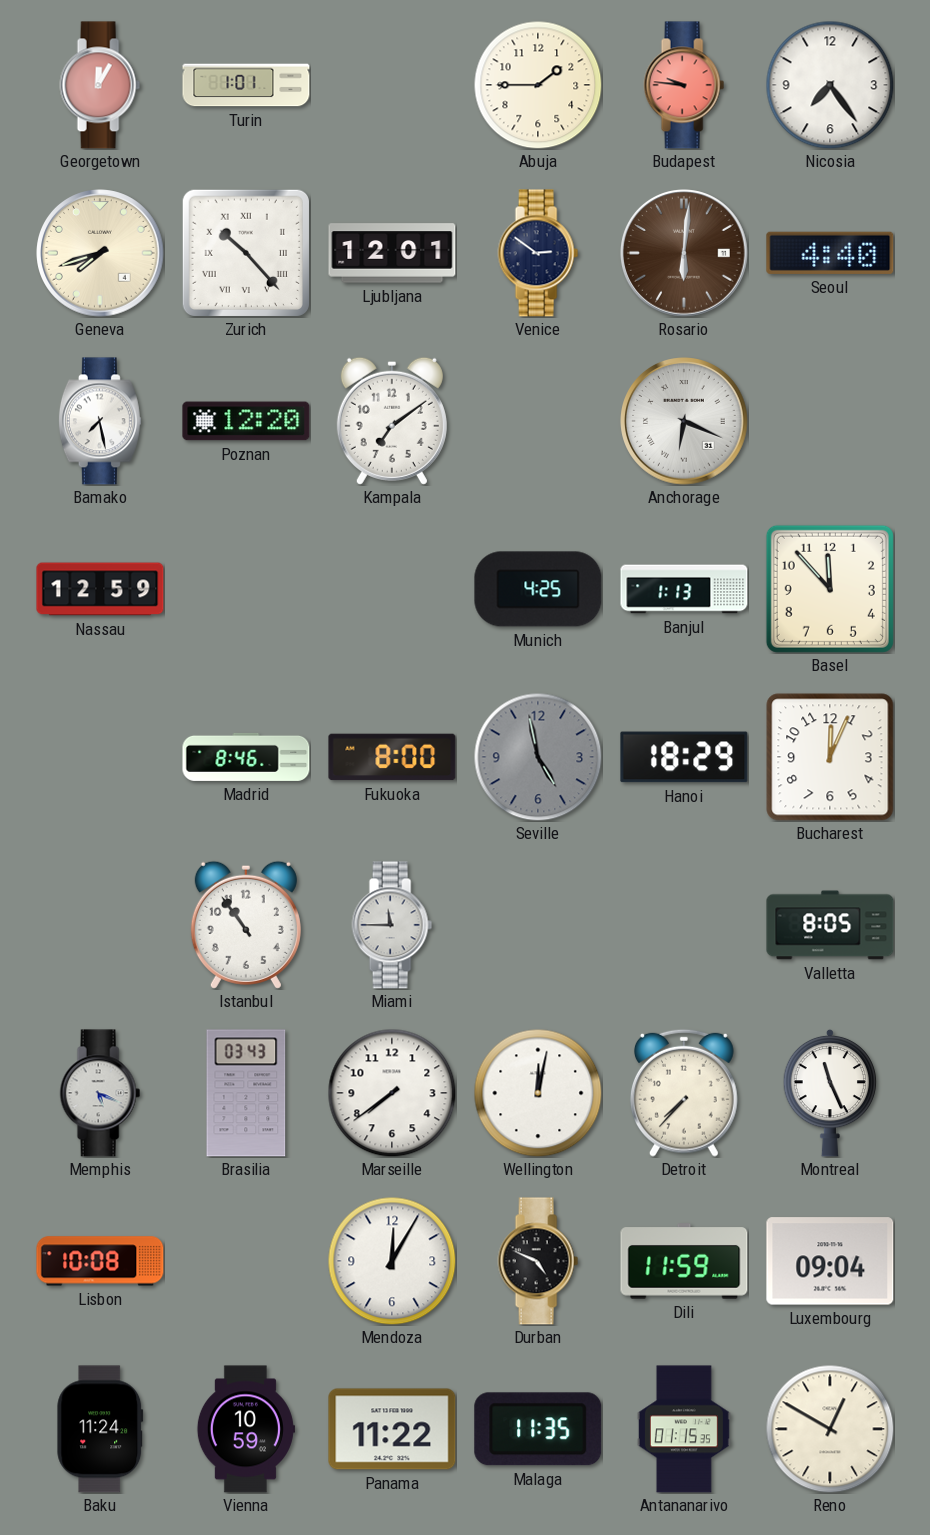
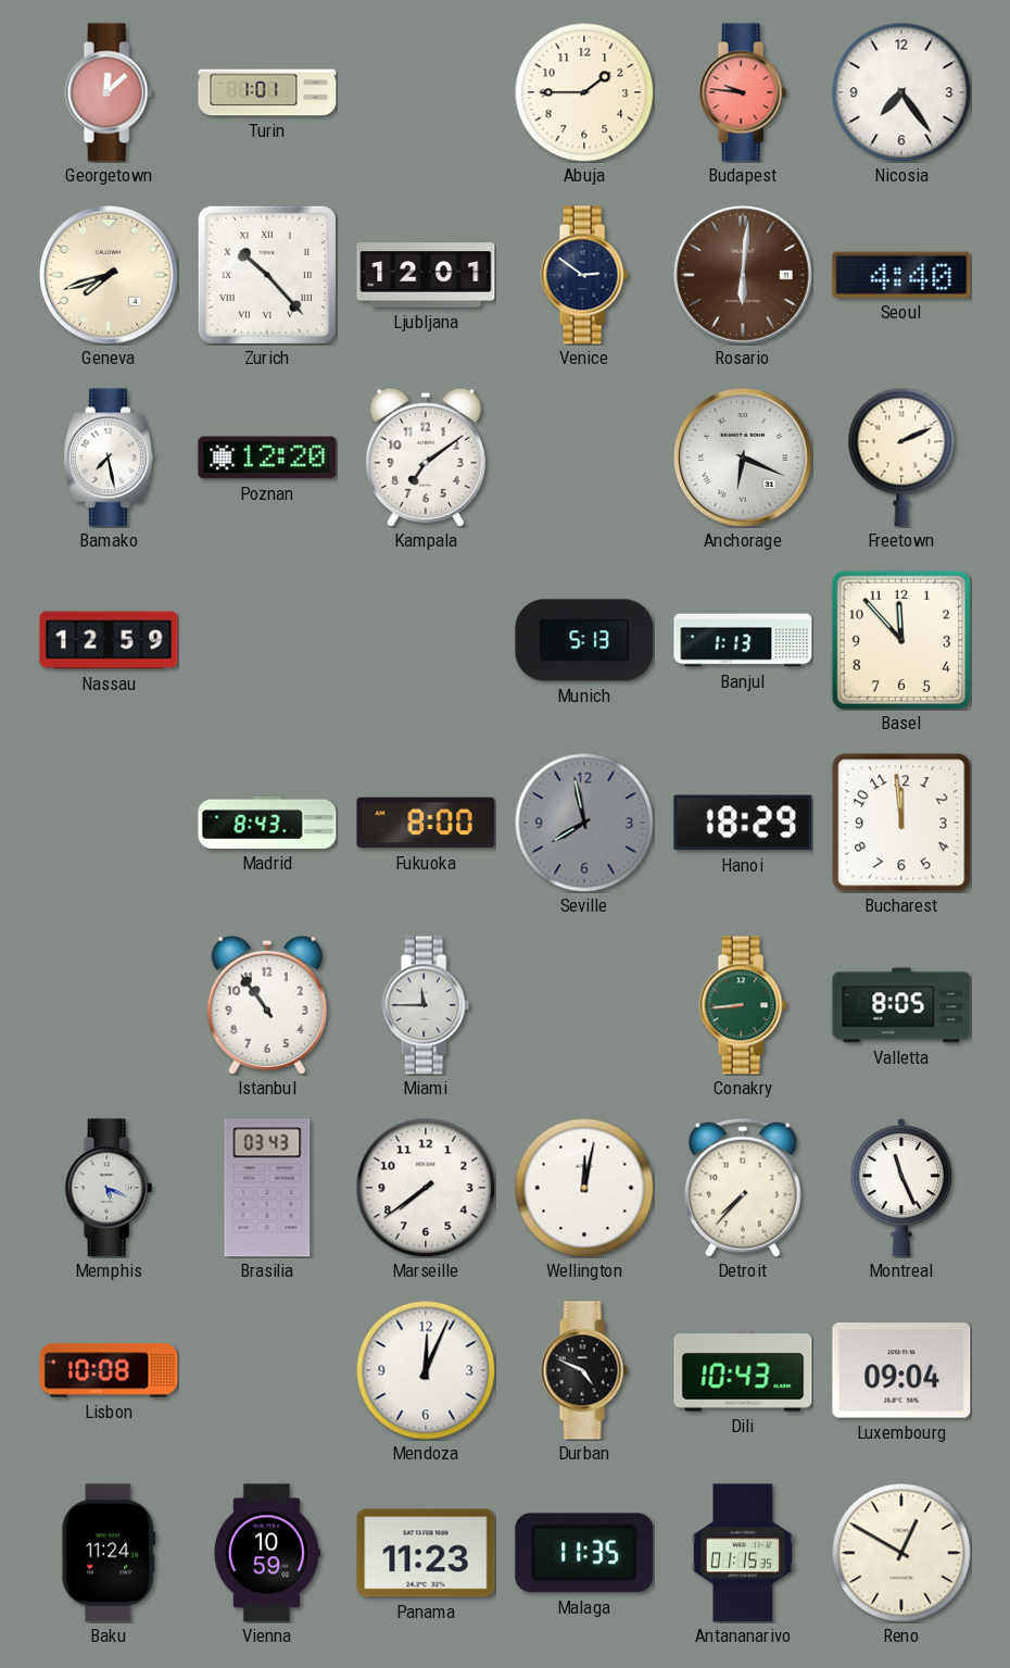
Georgetown: 12:05 -> 12:08
Freetown: none -> 2:11
Munich: 4:25 -> 5:13
Madrid: 8:46 -> 8:43
Seville: 4:58 -> 7:58
Bucharest: 12:04 -> 11:59
Conakry: none -> 8:44
Mendoza: 12:05 -> 12:04
Dili: 11:59 -> 10:43
Panama: 11:22 -> 11:23
